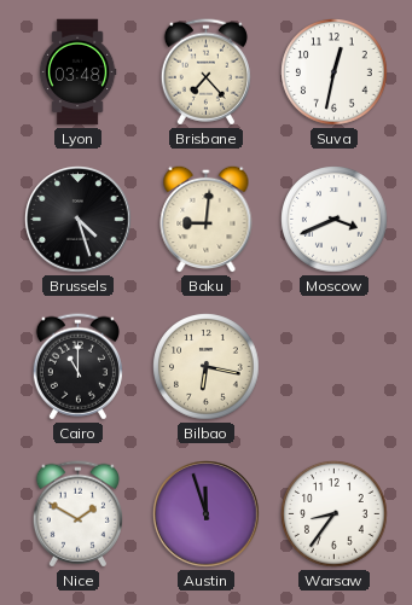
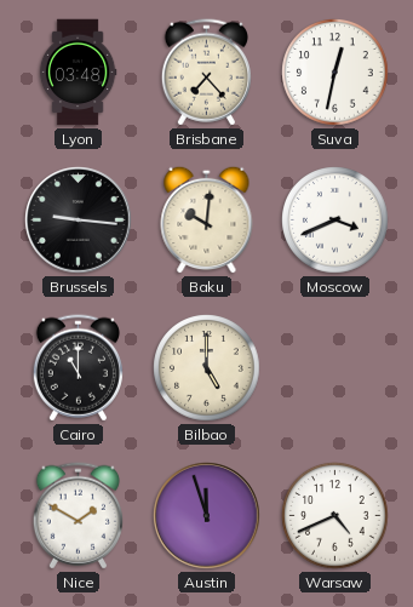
Brussels: 4:27 -> 9:16
Baku: 9:01 -> 10:01
Bilbao: 6:17 -> 5:00
Warsaw: 8:36 -> 4:41
